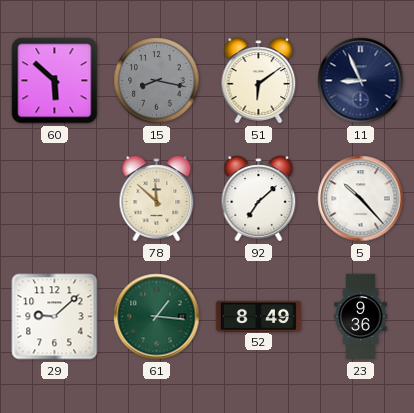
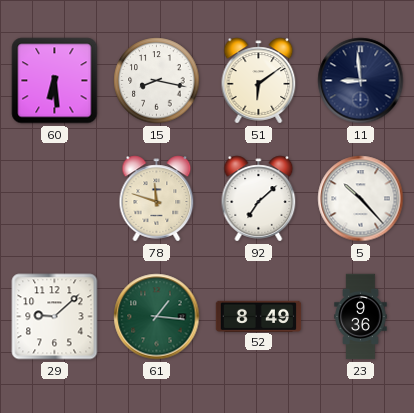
60: 5:52 -> 6:29
15 dial: grey -> white
11: 8:56 -> 8:59
78: 11:52 -> 11:48
